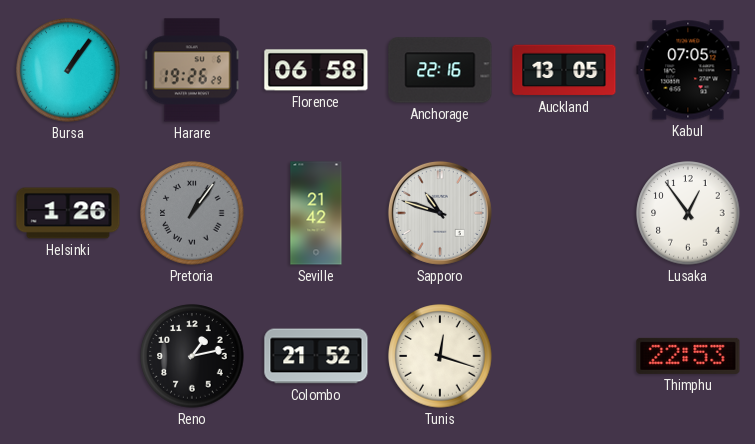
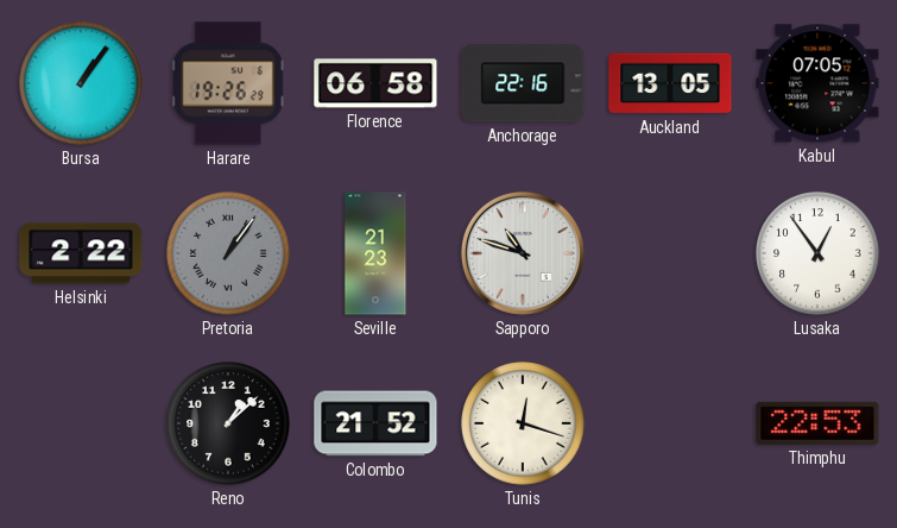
Helsinki: 1:26 -> 2:22
Seville: 21:42 -> 21:23
Reno: 1:13 -> 1:08
